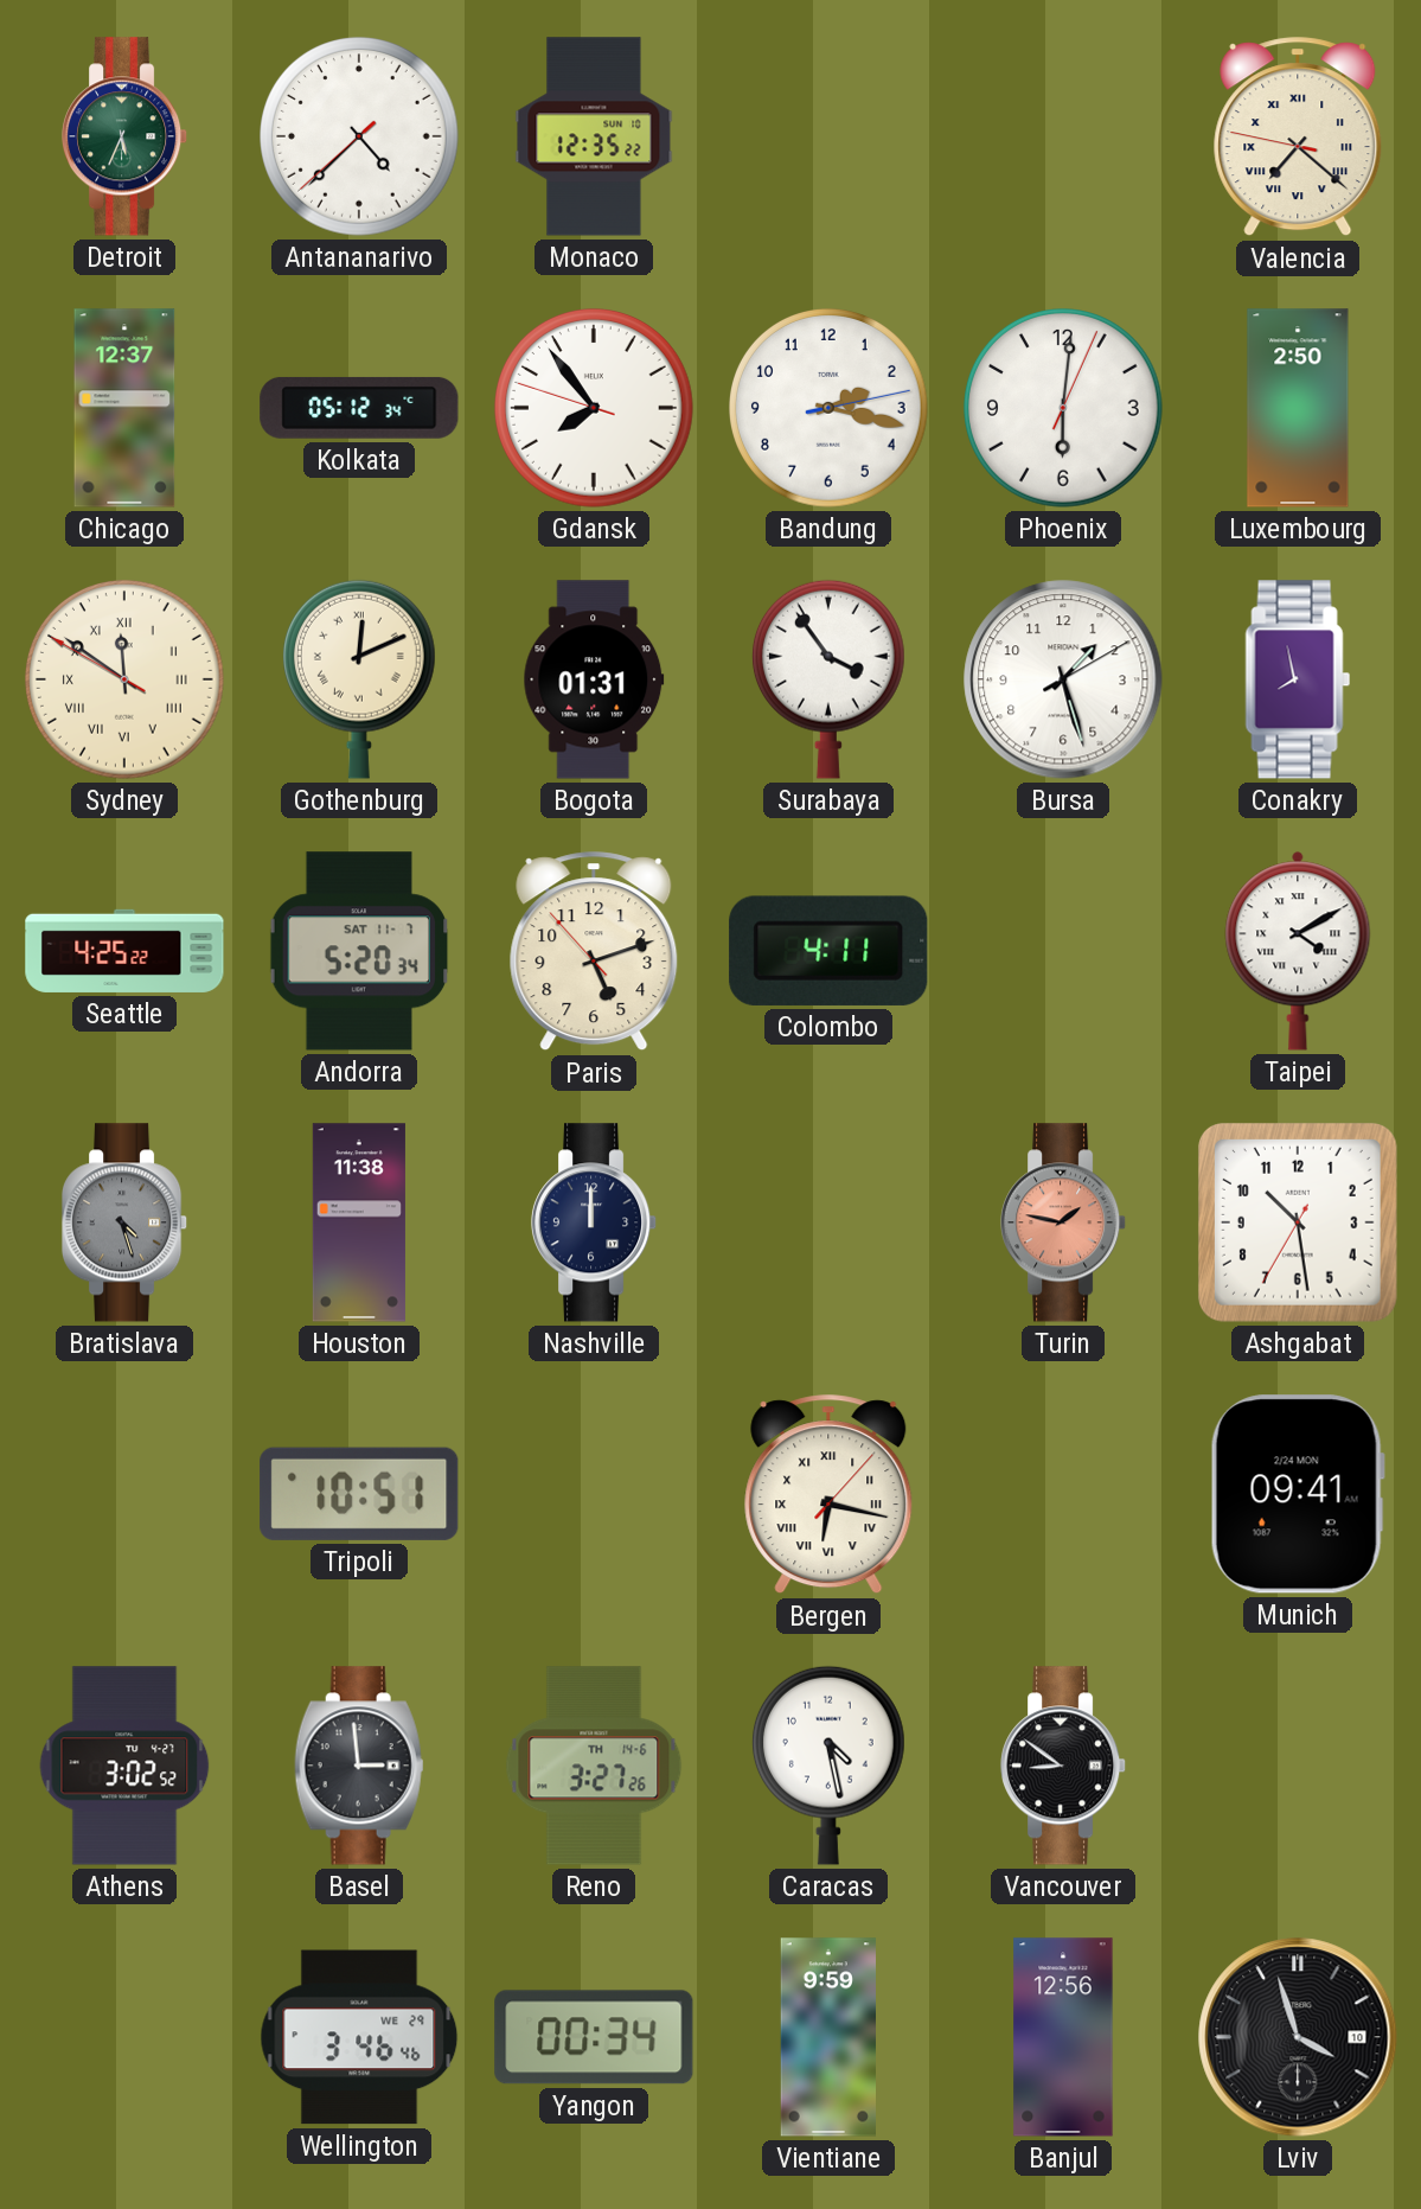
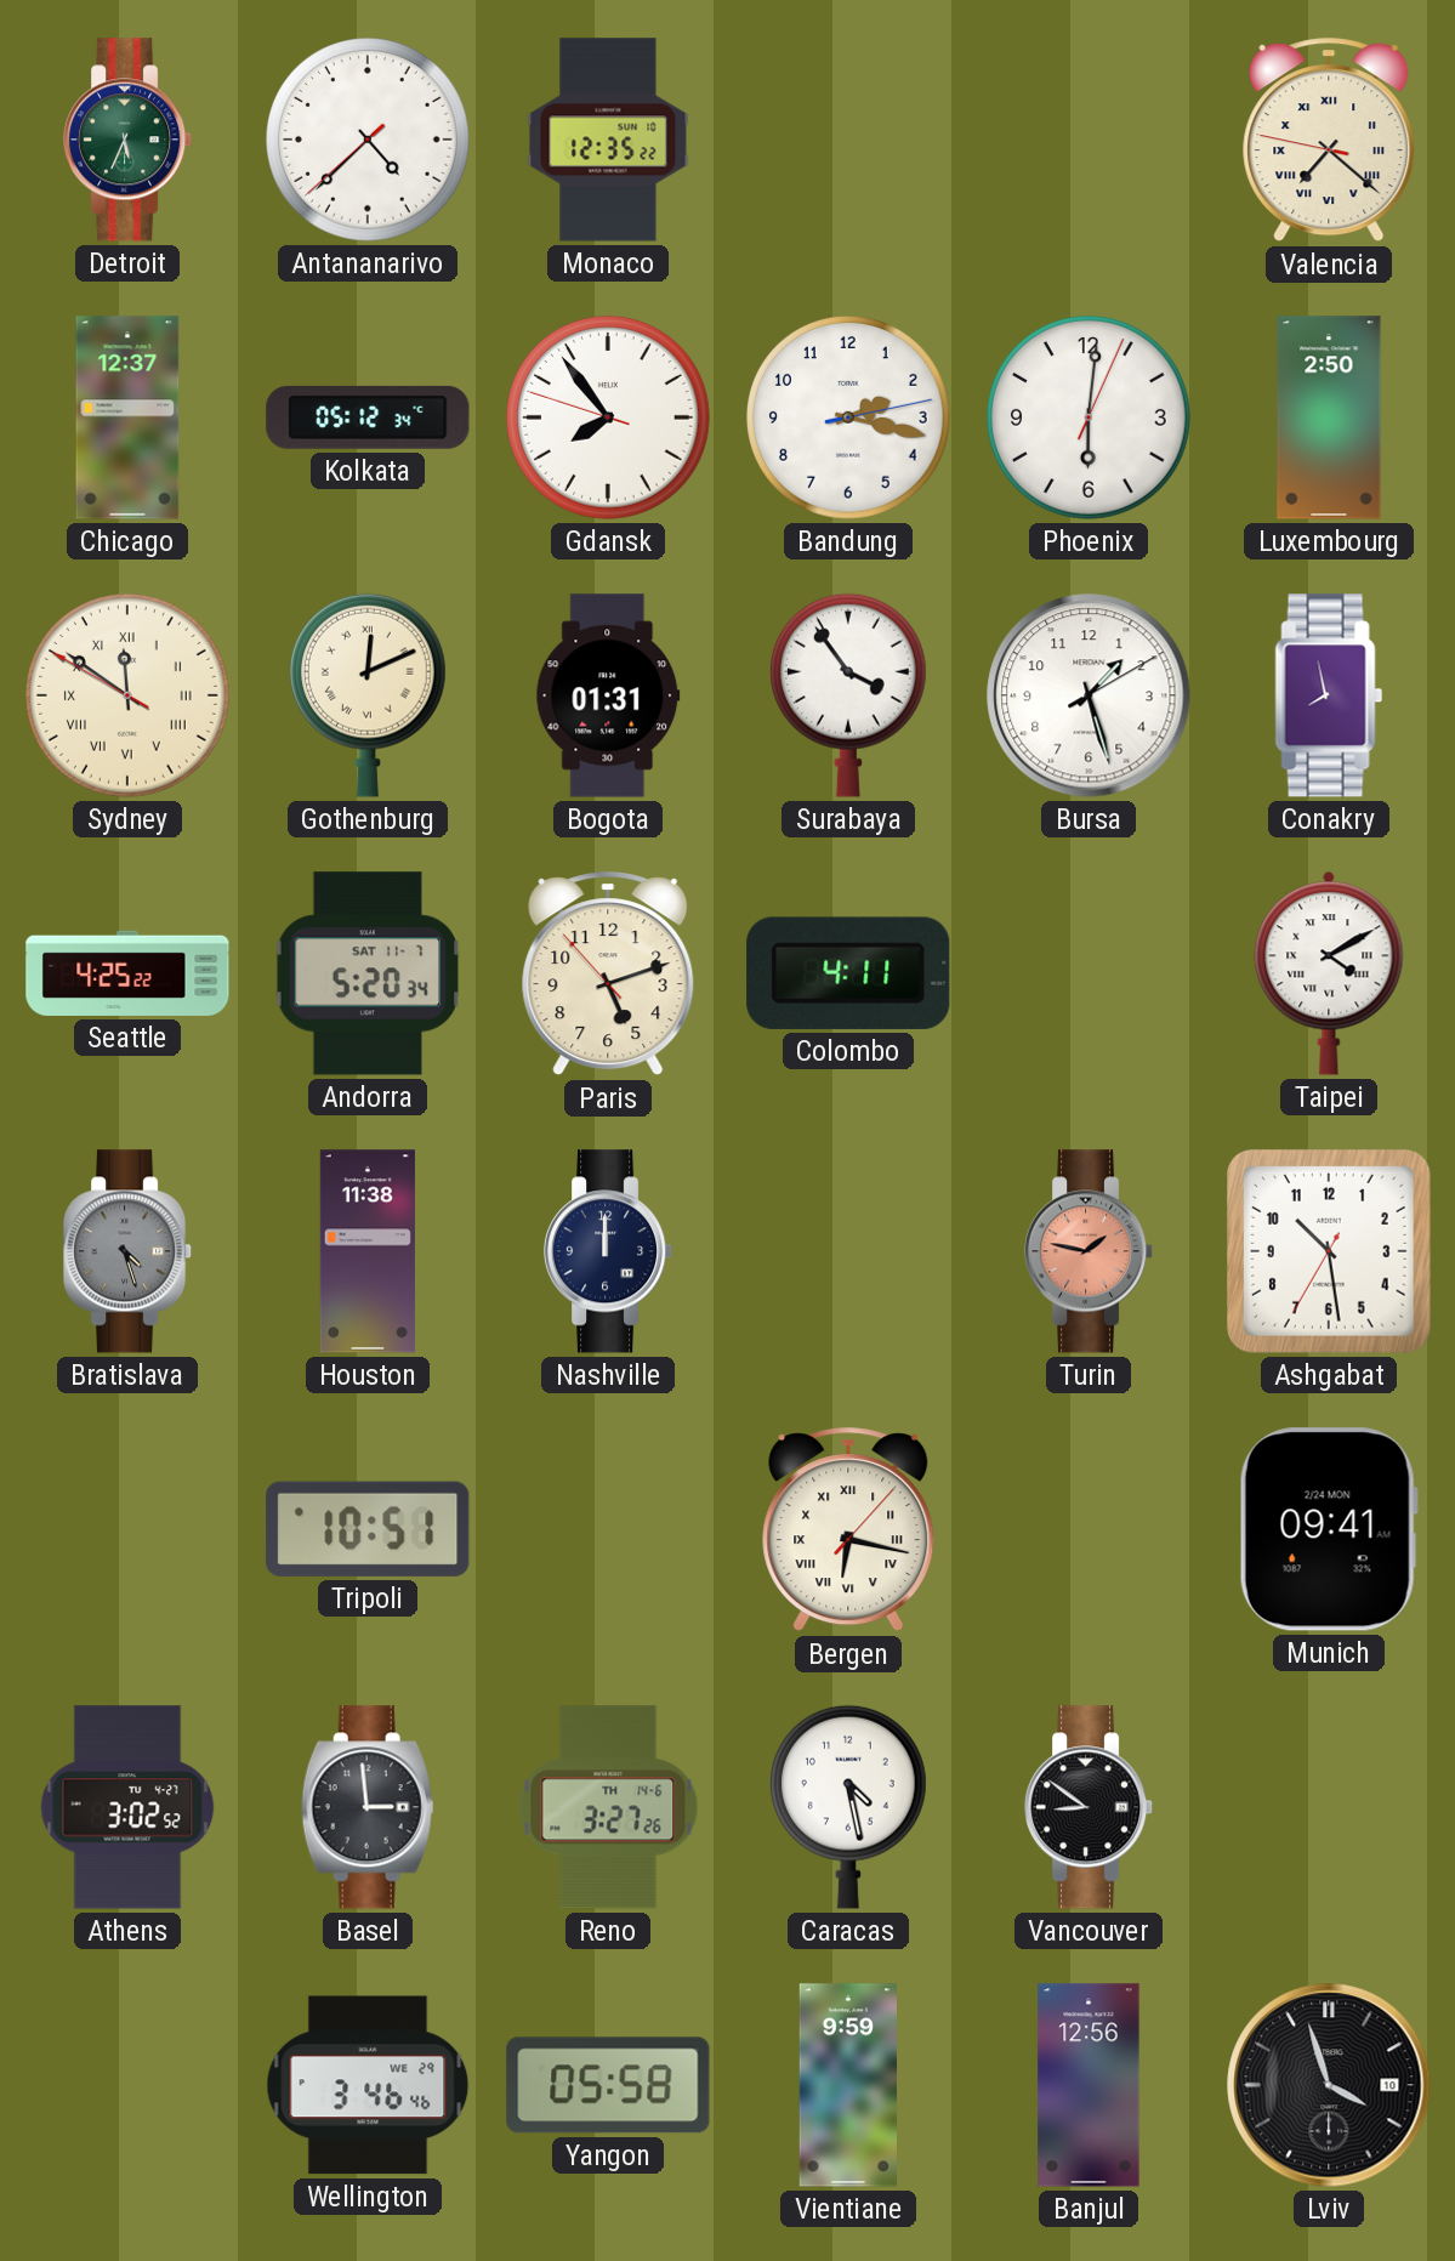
Yangon: 00:34 -> 05:58
